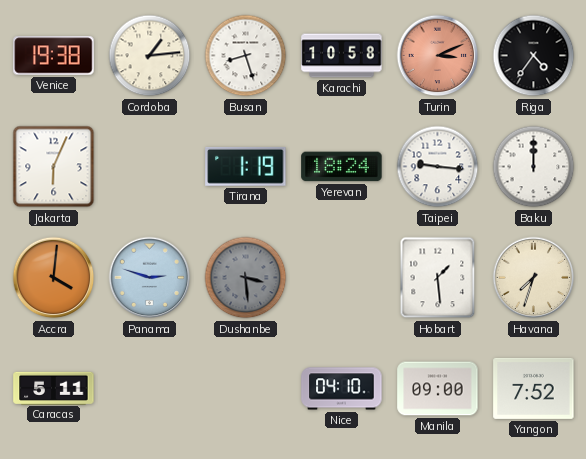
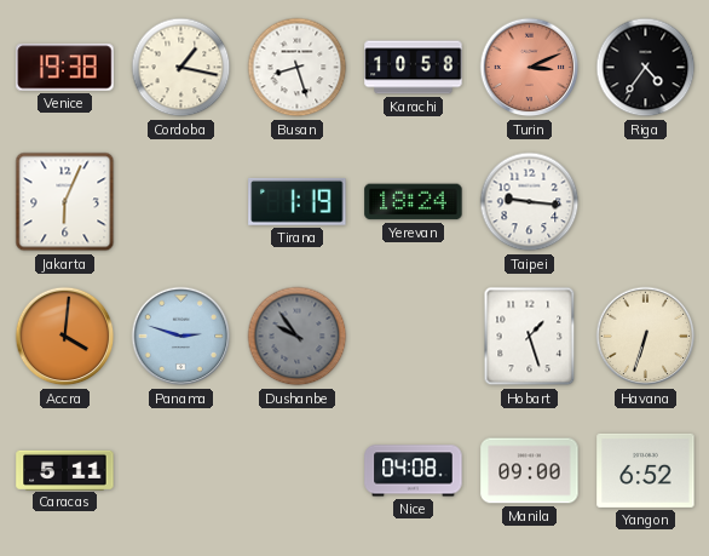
Cordoba: 1:14 -> 1:17
Baku: 12:00 -> none
Dushanbe: 3:29 -> 9:54
Hobart: 1:29 -> 1:27
Havana: 7:33 -> 6:33
Nice: 04:10 -> 04:08
Yangon: 7:52 -> 6:52
